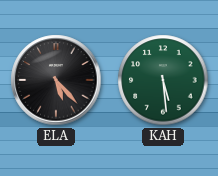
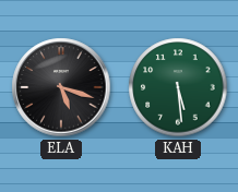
ELA: 5:23 -> 5:18
